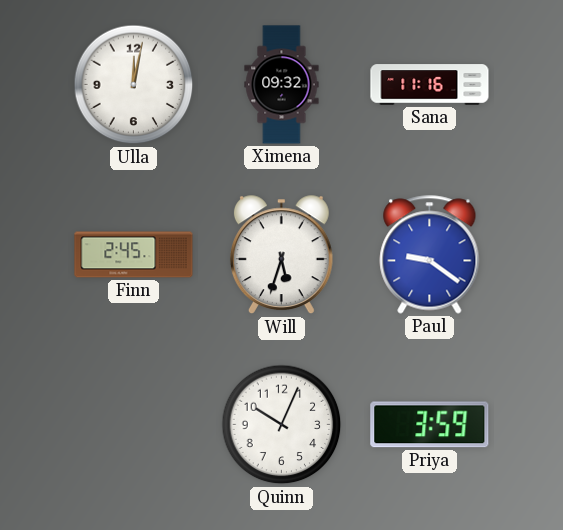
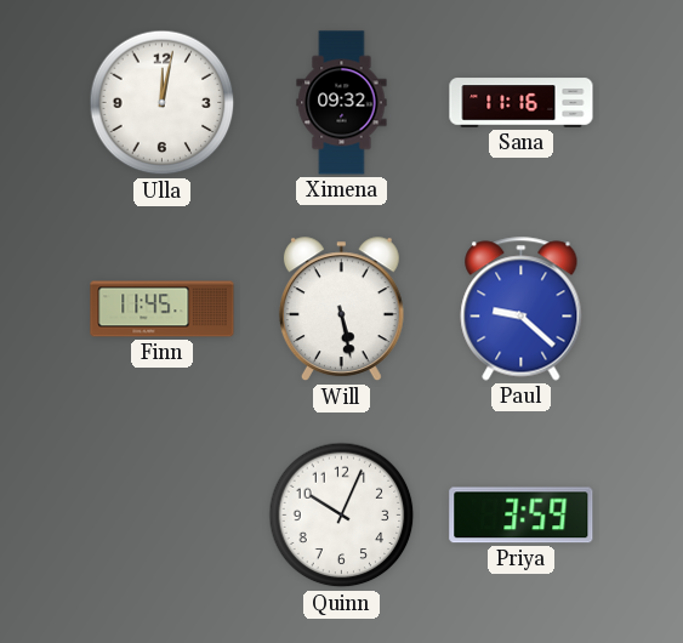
Finn: 2:45 -> 11:45
Will: 5:33 -> 5:28
Paul: 9:21 -> 9:22
